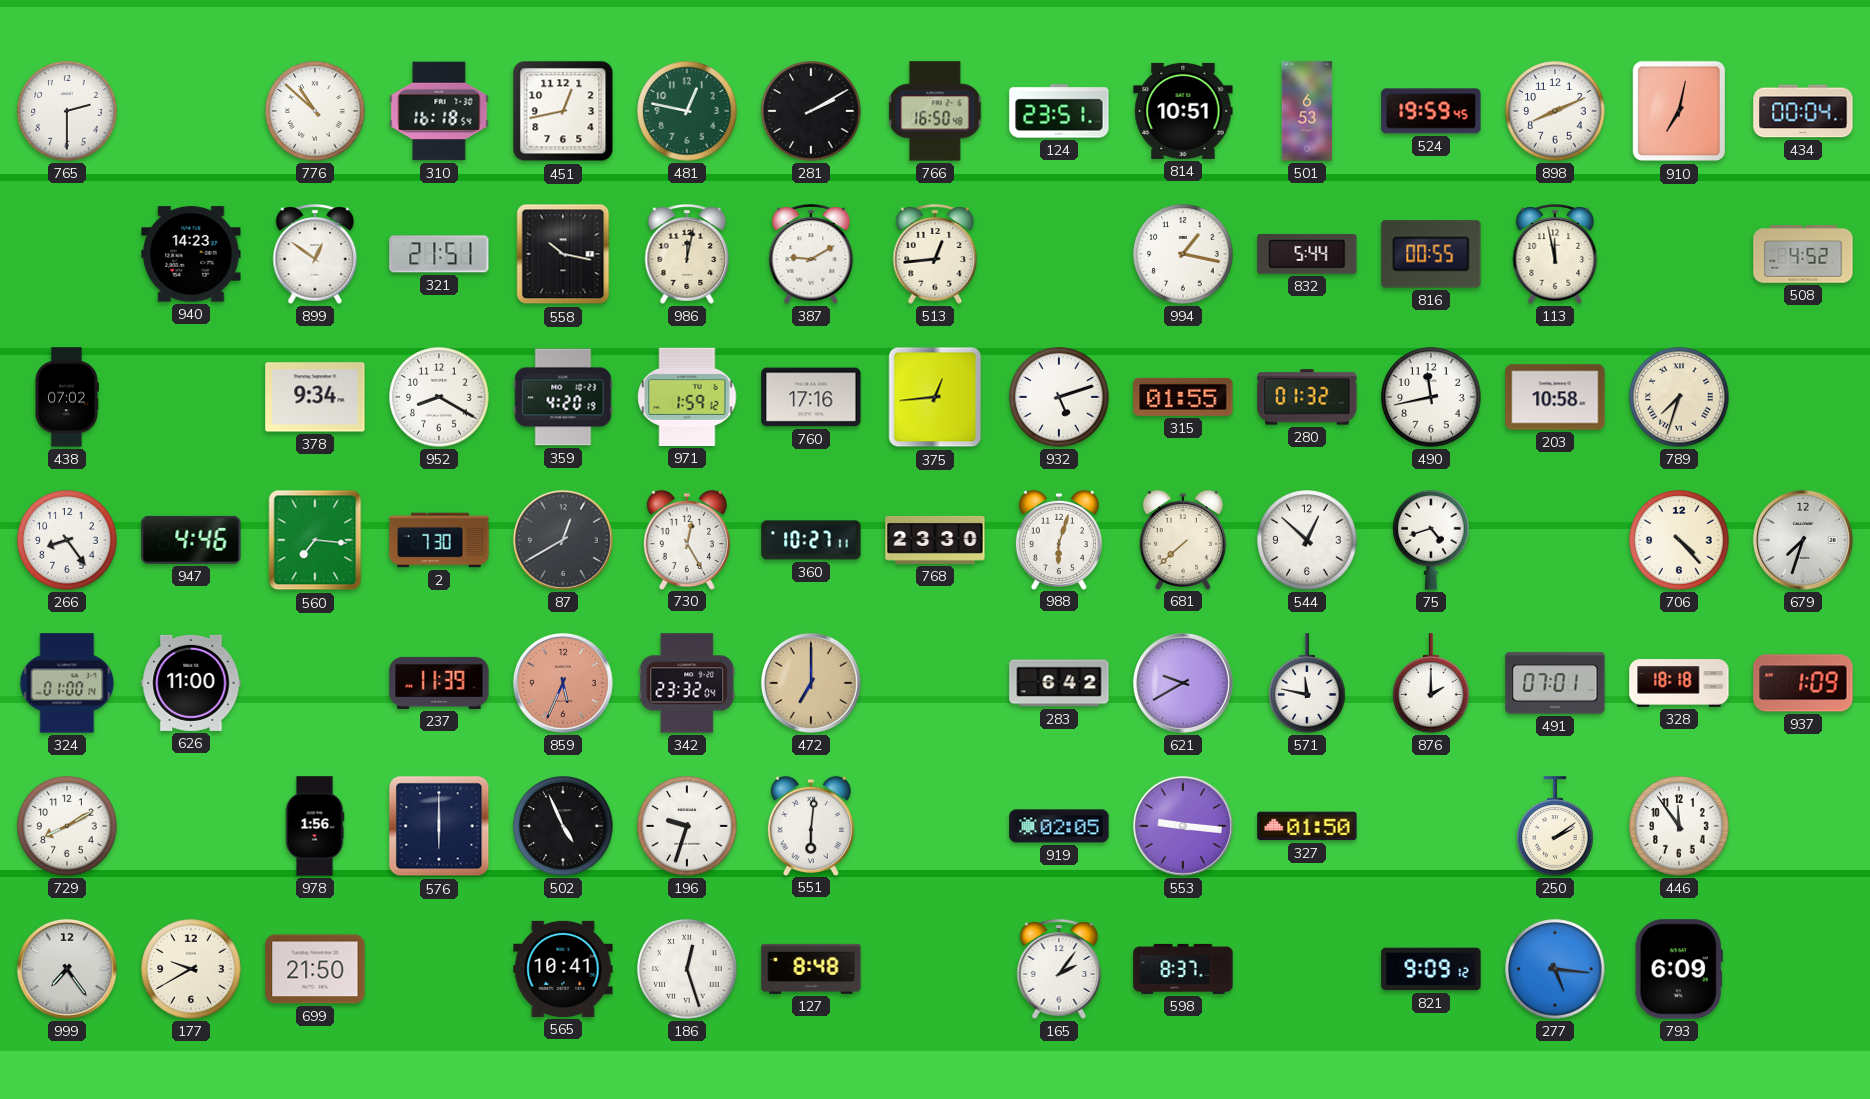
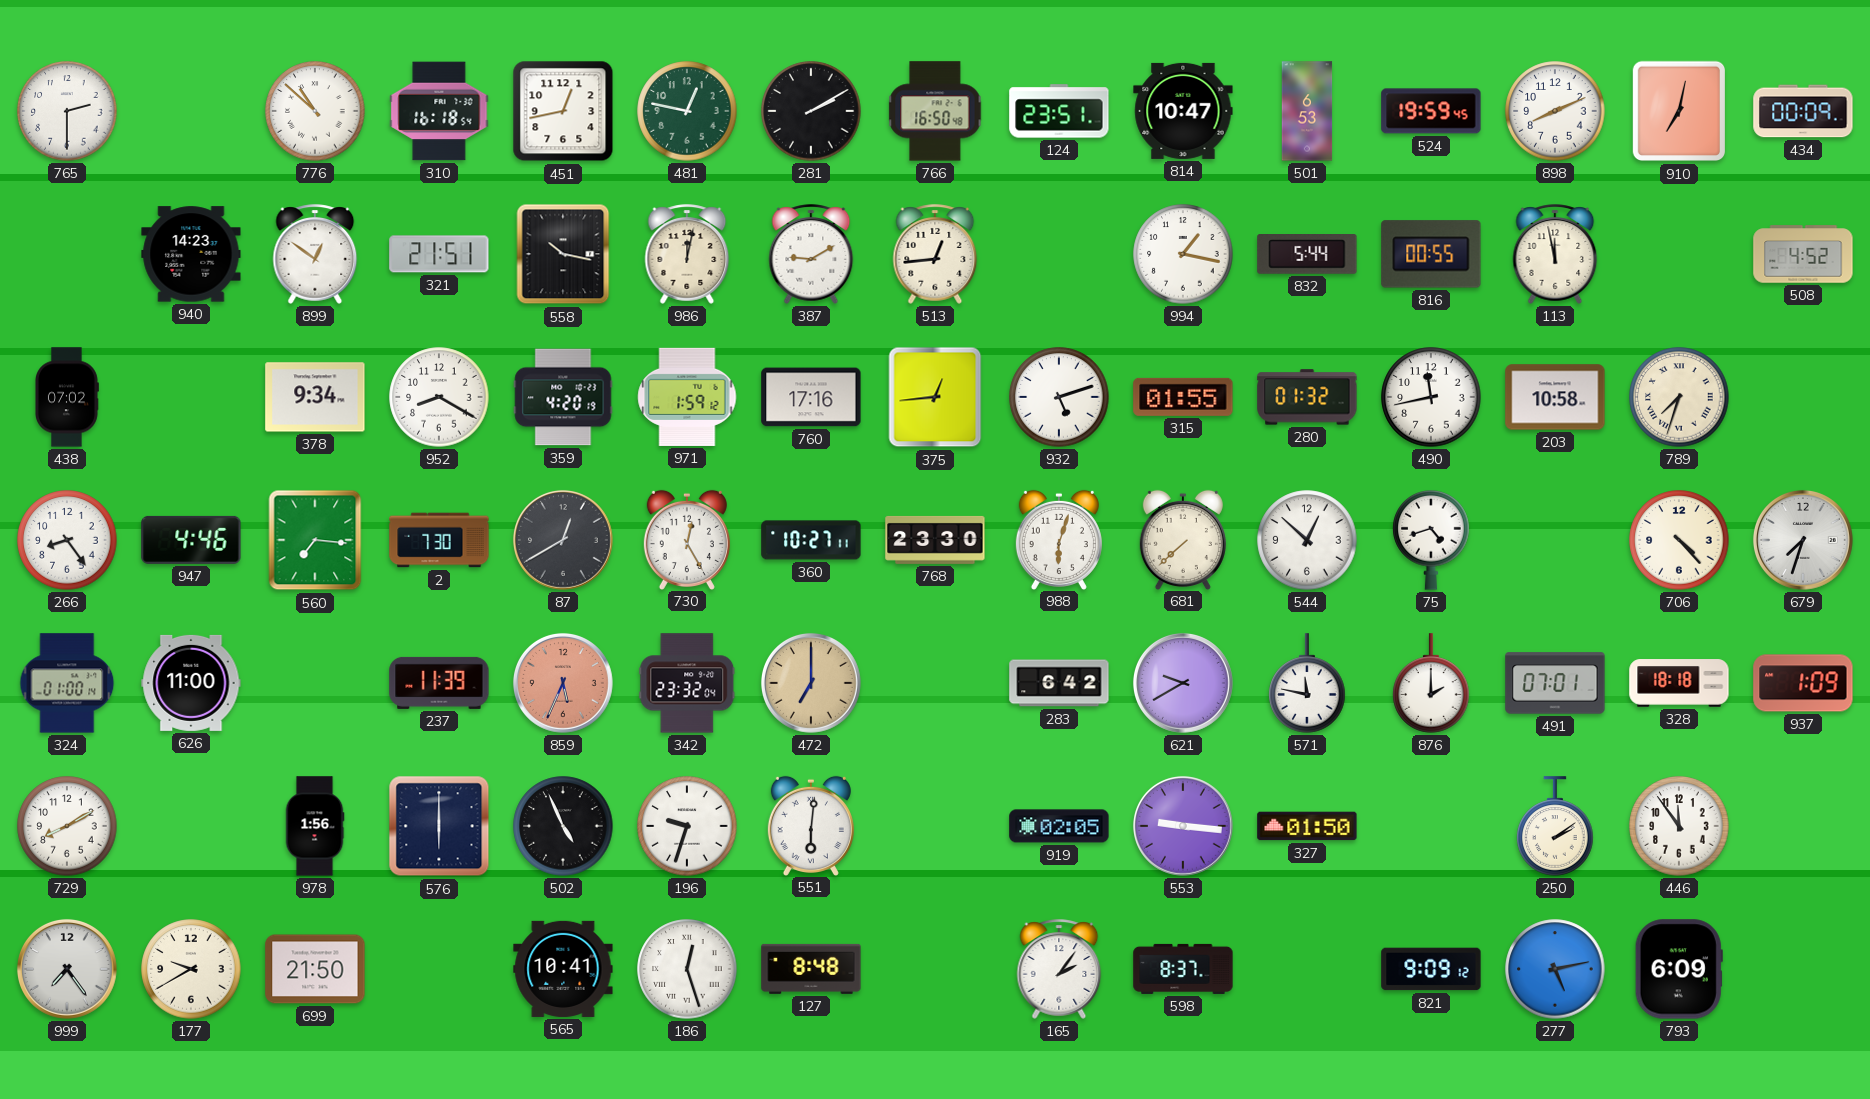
814: 10:51 -> 10:47
434: 00:04 -> 00:09
277: 5:16 -> 5:13
